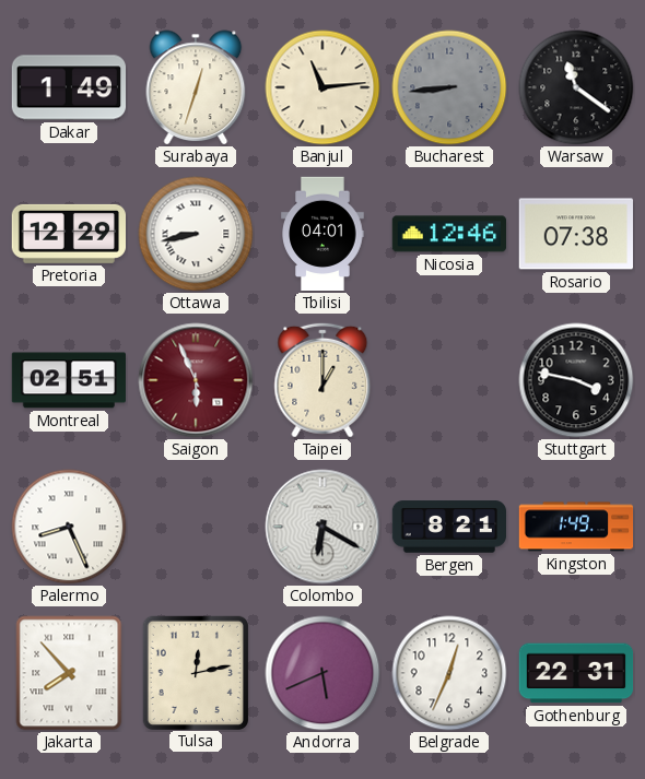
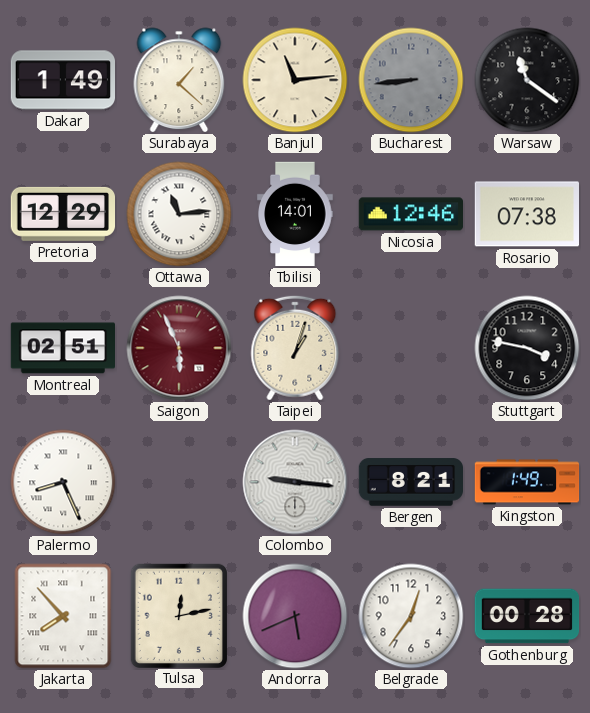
Surabaya: 12:33 -> 1:22
Ottawa: 8:43 -> 11:14
Tbilisi: 04:01 -> 14:01
Taipei: 1:00 -> 1:03
Colombo: 6:20 -> 9:16
Belgrade: 12:34 -> 12:36
Gothenburg: 22:31 -> 00:28
